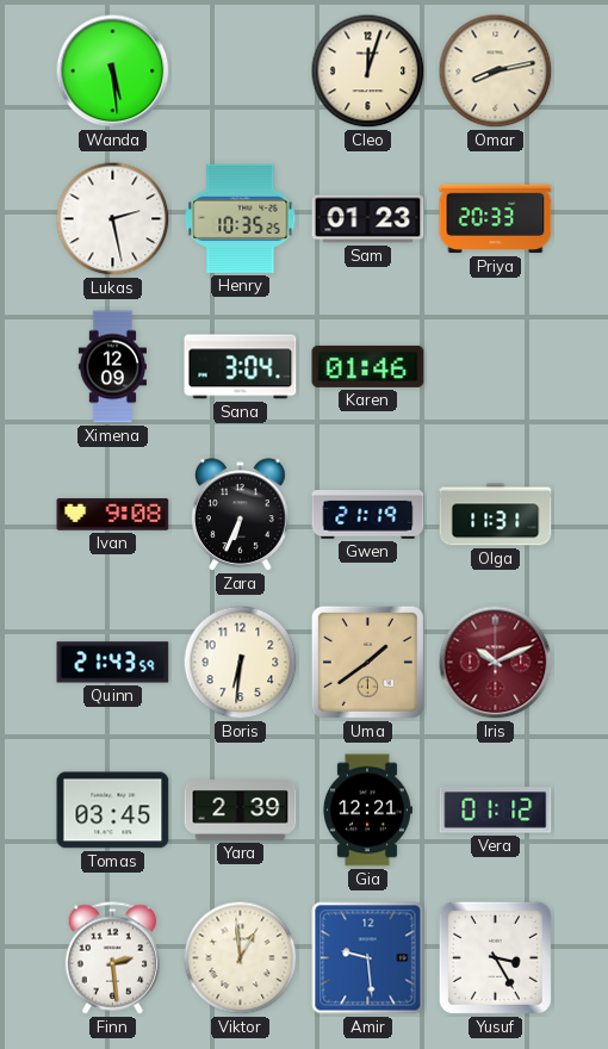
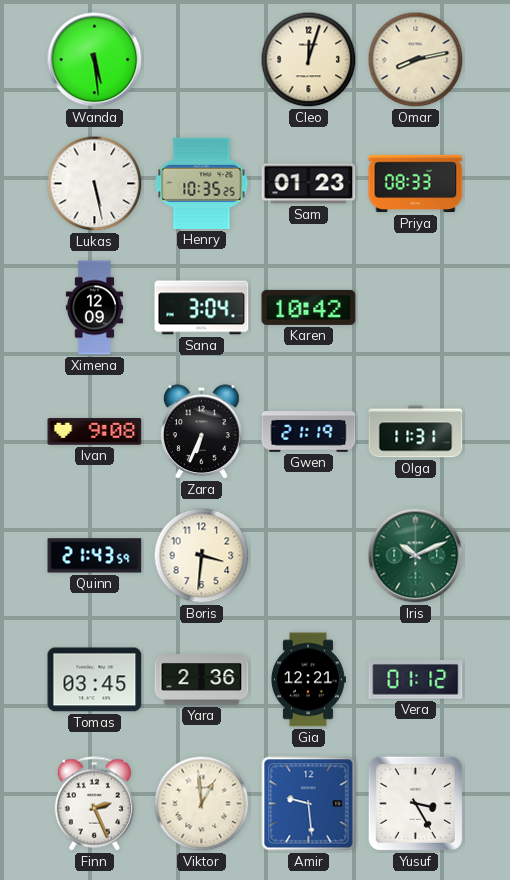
Lukas: 2:28 -> 5:28
Priya: 20:33 -> 08:33
Karen: 01:46 -> 10:42
Boris: 6:31 -> 3:31
Uma: 1:39 -> none
Iris dial: burgundy -> green
Yara: 2:39 -> 2:36
Finn: 2:29 -> 2:26
